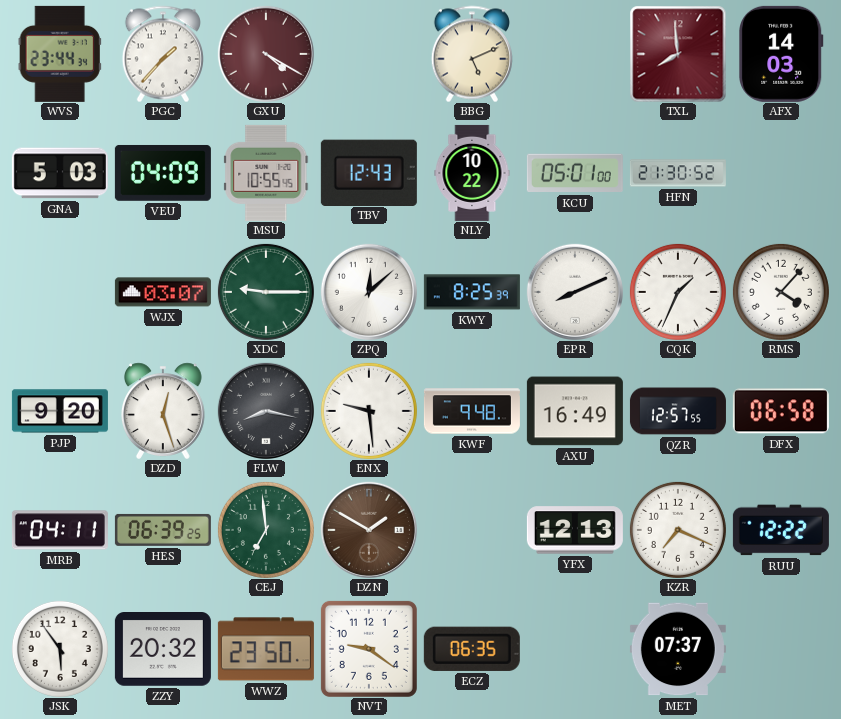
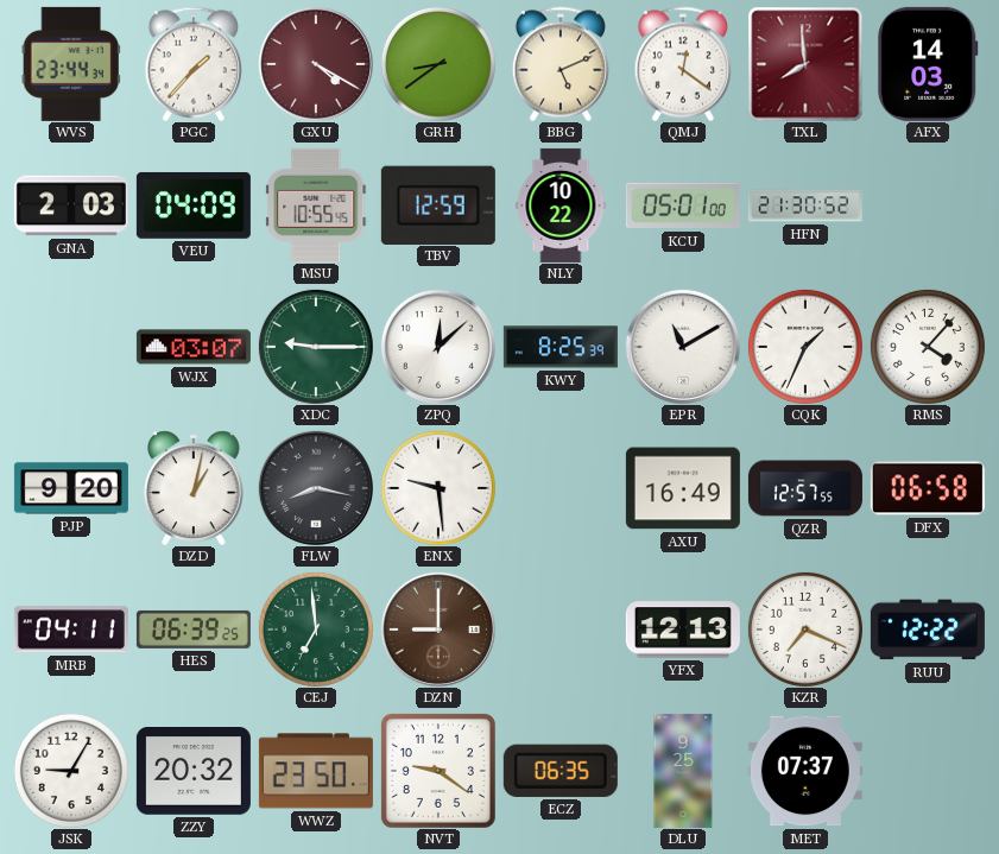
GRH: none -> 8:39
QMJ: none -> 12:21
GNA: 5:03 -> 2:03
TBV: 12:43 -> 12:59
EPR: 8:11 -> 11:10
DZD: 12:27 -> 1:02
KWF: 9:48 -> none
DZN: 1:50 -> 9:00
JSK: 5:54 -> 9:05
DLU: none -> 9:25
